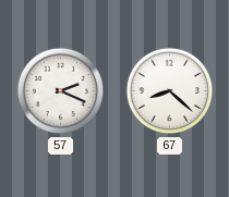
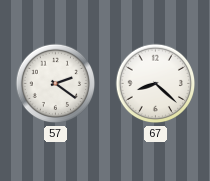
57: 2:19 -> 2:21
